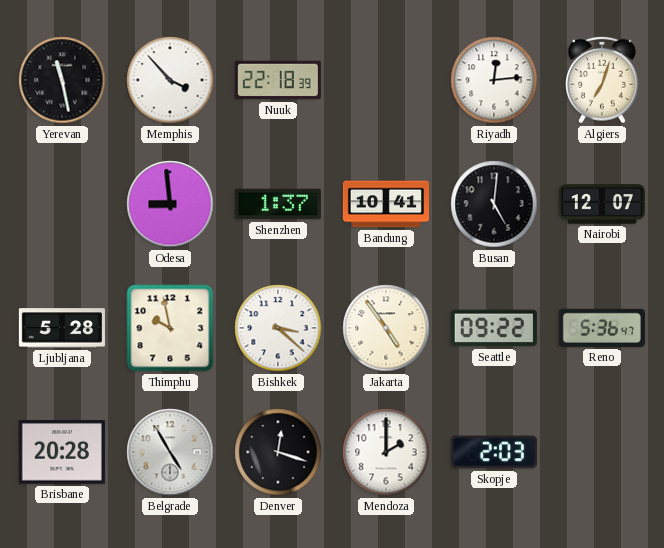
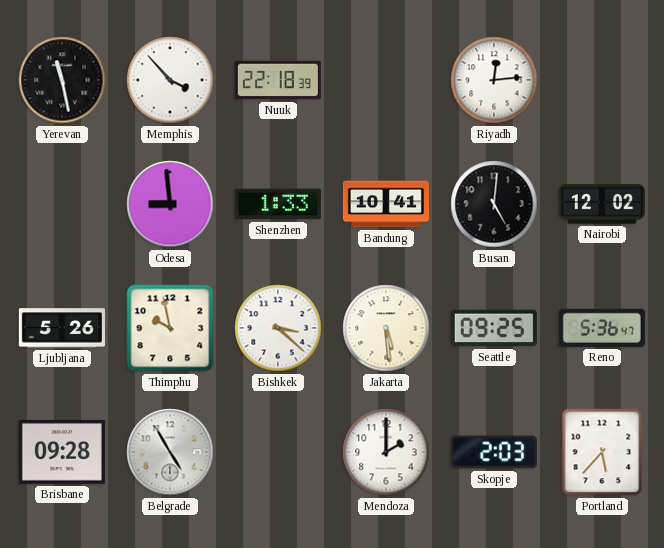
Algiers: 7:03 -> none
Shenzhen: 1:37 -> 1:33
Nairobi: 12:07 -> 12:02
Ljubljana: 5:28 -> 5:26
Jakarta: 4:54 -> 5:29
Seattle: 09:22 -> 09:25
Brisbane: 20:28 -> 09:28
Denver: 12:18 -> none
Portland: none -> 5:37
